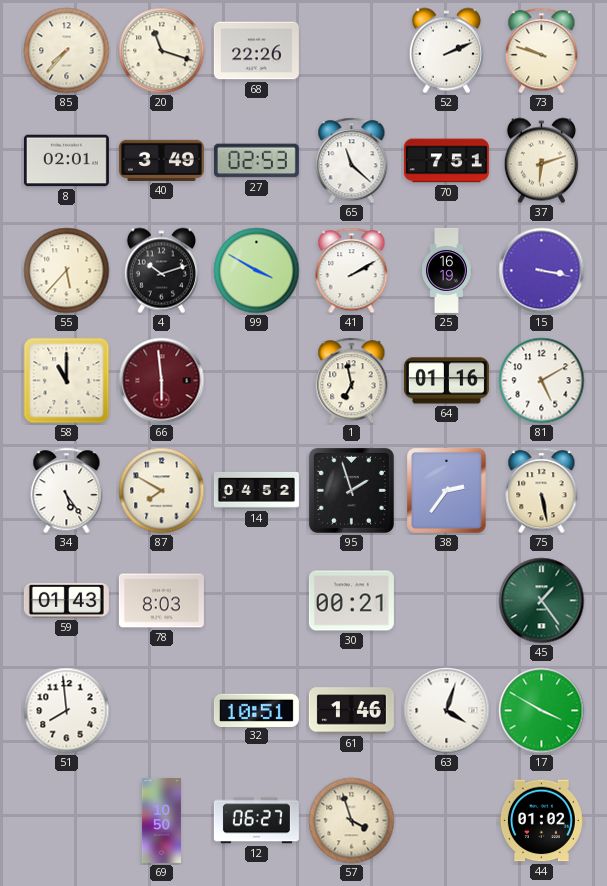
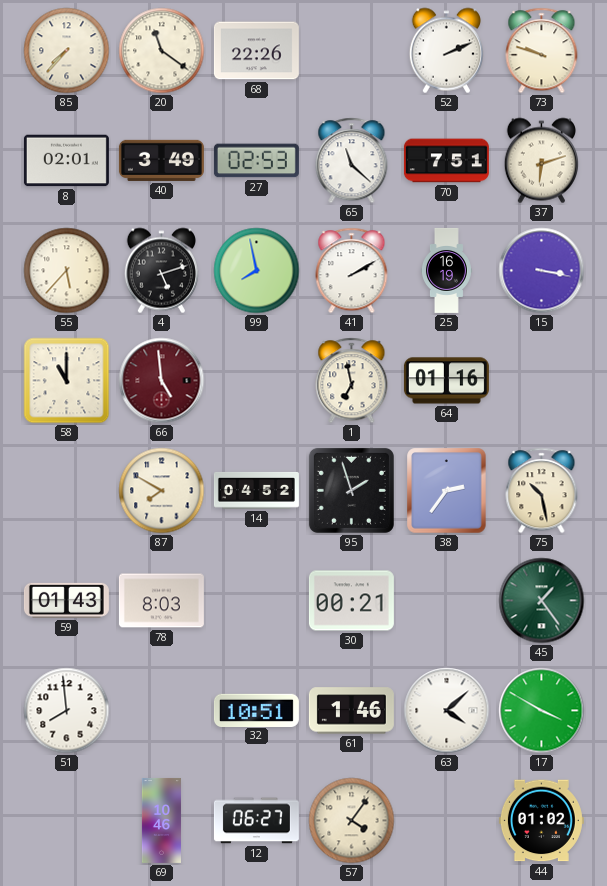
20: 11:18 -> 11:21
4: 10:12 -> 5:12
99: 3:50 -> 7:58
66: 5:59 -> 4:59
81: 5:10 -> none
34: 5:24 -> none
75: 5:28 -> 10:28
63: 4:03 -> 4:08
69: 10:50 -> 10:46
57: 3:57 -> 4:06
